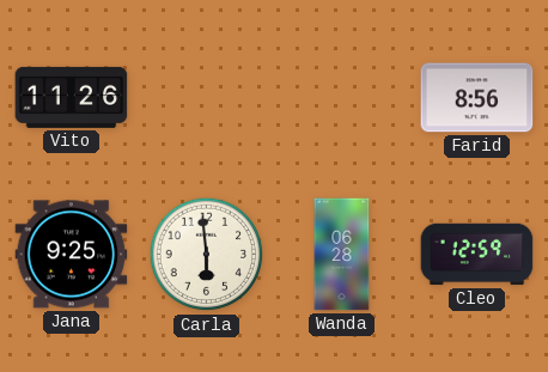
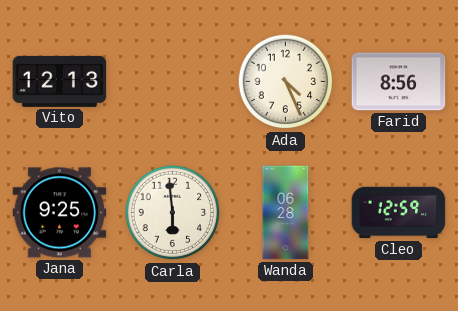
Vito: 11:26 -> 12:13
Ada: none -> 4:26
